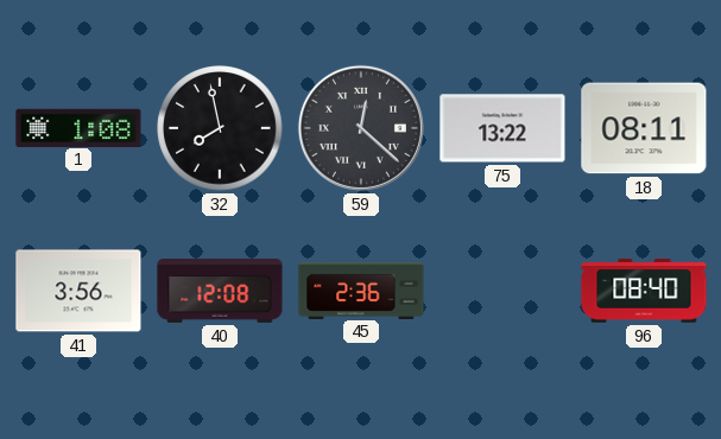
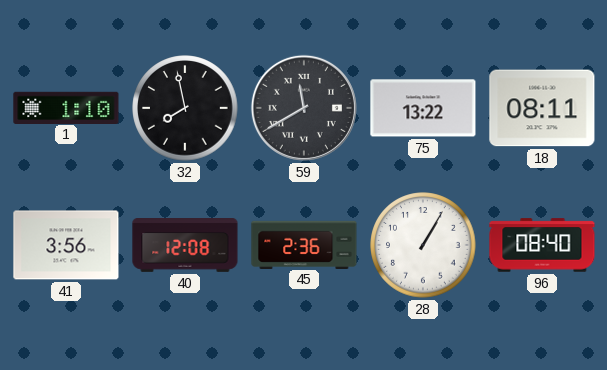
1: 1:08 -> 1:10
59: 12:22 -> 11:40
28: none -> 1:05
